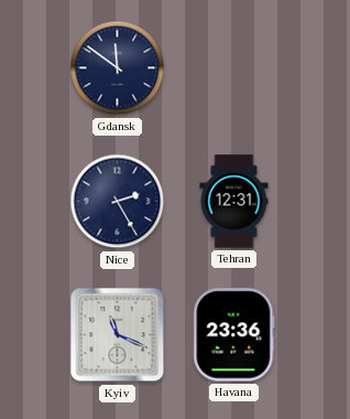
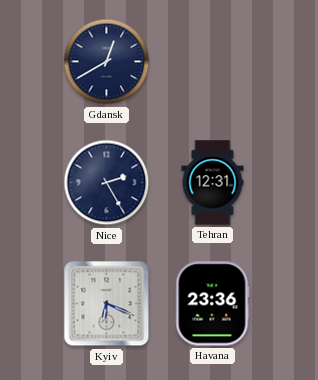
Gdansk: 11:51 -> 12:40
Kyiv: 11:19 -> 6:19
